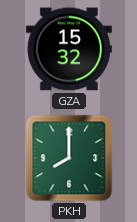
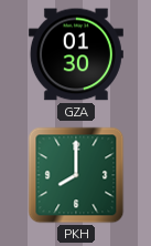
GZA: 15:32 -> 01:30
